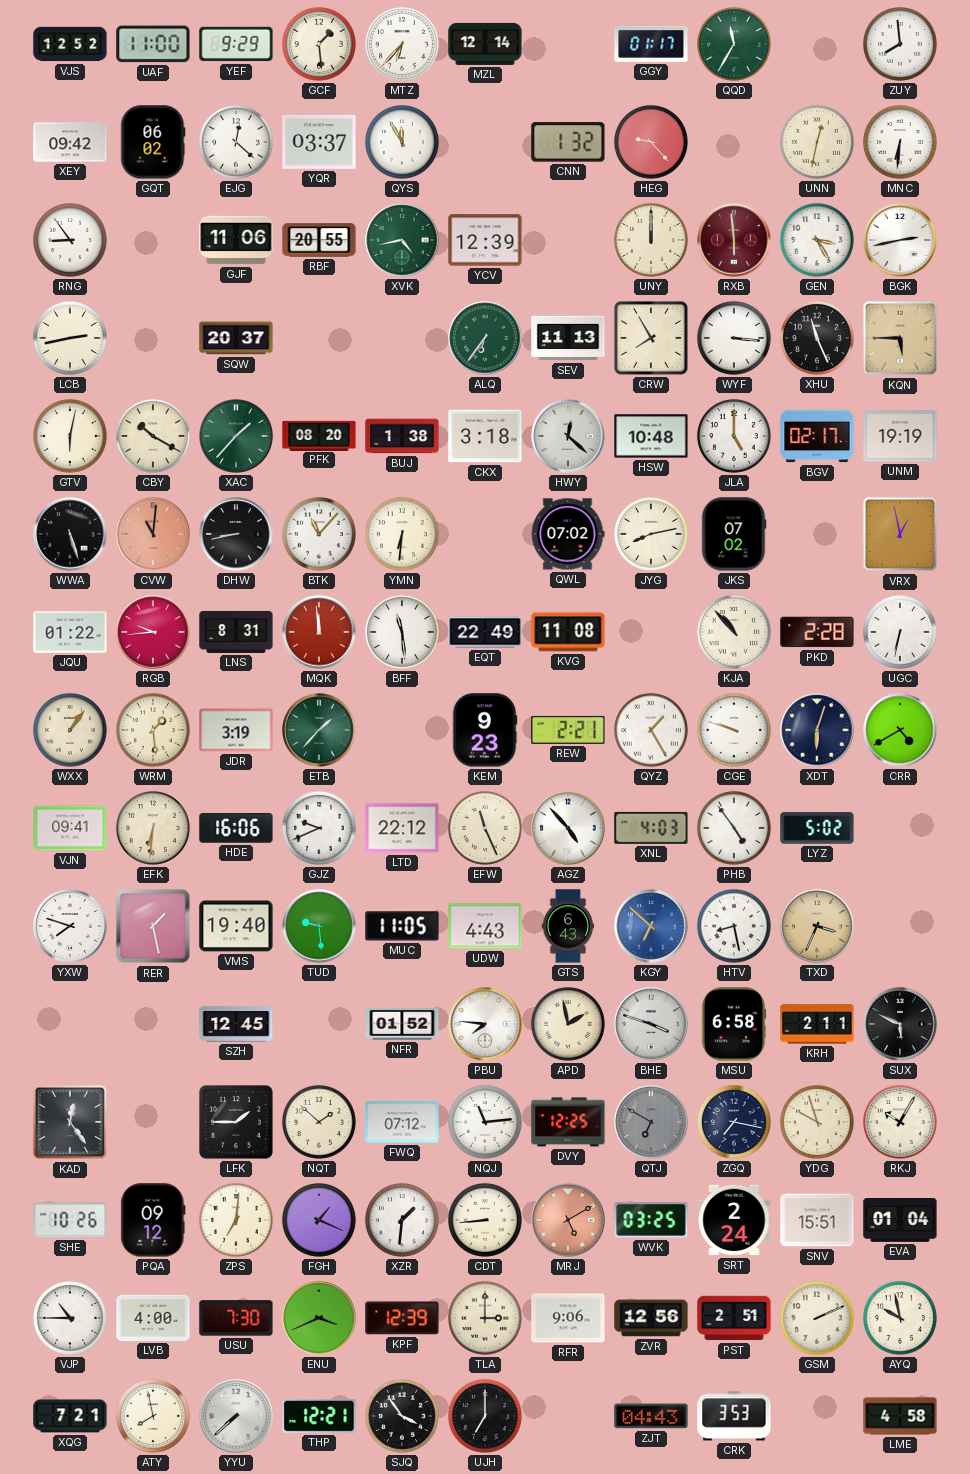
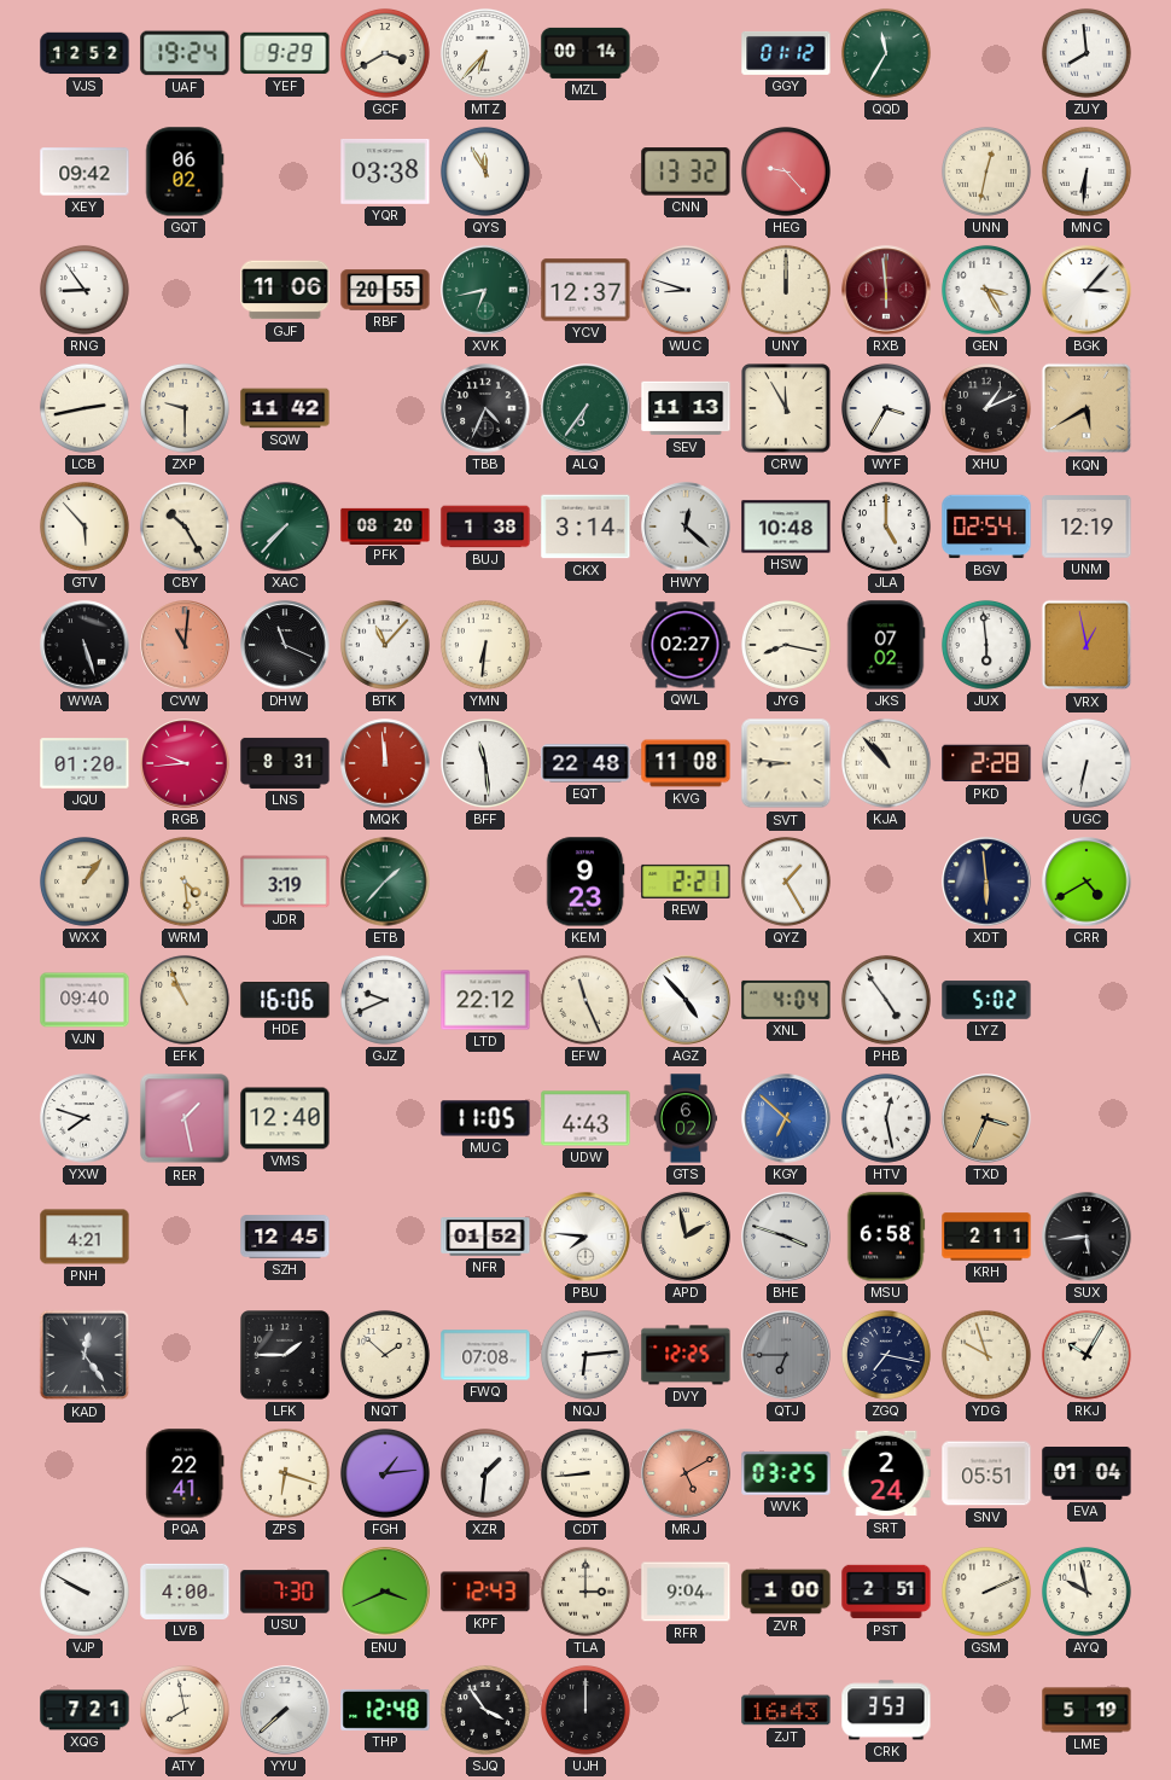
UAF: 11:00 -> 19:24
GCF: 1:29 -> 3:40
MZL: 12:14 -> 00:14
GGY: 01:17 -> 01:12
EJG: 12:22 -> none
YQR: 03:37 -> 03:38
CNN: 1:32 -> 13:32
XVK: 4:43 -> 6:43
YCV: 12:39 -> 12:37
WUC: none -> 8:48
BGK: 2:43 -> 3:07
ZXP: none -> 9:30
SQW: 20:37 -> 11:42
TBB: none -> 4:34
CRW: 7:55 -> 11:55
WYF: 3:16 -> 3:35
XHU: 11:26 -> 1:11
KQN: 5:45 -> 5:40
GTV: 6:02 -> 5:53
CBY: 10:20 -> 10:25
XAC: 1:37 -> 7:37
CKX: 3:18 -> 3:14
BGV: 02:17 -> 02:54
UNM: 19:19 -> 12:19
DHW: 8:43 -> 11:19
QWL: 07:02 -> 02:27
JYG: 8:13 -> 8:17
JUX: none -> 5:59
JQU: 01:22 -> 01:20
EQT: 22:49 -> 22:48
SVT: none -> 8:46
WRM: 1:29 -> 4:29
CGE: 9:48 -> none
XDT: 6:03 -> 5:59
VJN: 09:41 -> 09:40
EFK: 6:31 -> 10:56
XNL: 4:03 -> 4:04
VMS: 19:40 -> 12:40
TUD: 9:29 -> none
GTS: 6:43 -> 6:02
HTV: 8:28 -> 12:28
PNH: none -> 4:21
SUX: 5:49 -> 5:44
FWQ: 07:12 -> 07:08
NQJ: 11:14 -> 6:14
QTJ: 6:50 -> 6:45
SHE: 10:26 -> none
PQA: 09:12 -> 22:41
ZPS: 7:01 -> 6:18
FGH: 1:19 -> 1:14
SNV: 15:51 -> 05:51
VJP: 10:45 -> 9:50
KPF: 12:39 -> 12:43
RFR: 9:06 -> 9:04
ZVR: 12:56 -> 1:00
THP: 12:21 -> 12:48
UJH: 7:00 -> 12:00
ZJT: 04:43 -> 16:43
LME: 4:58 -> 5:19
